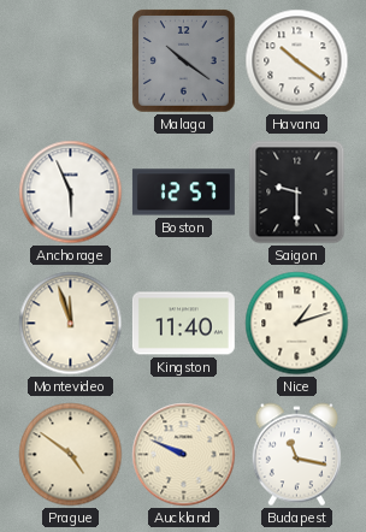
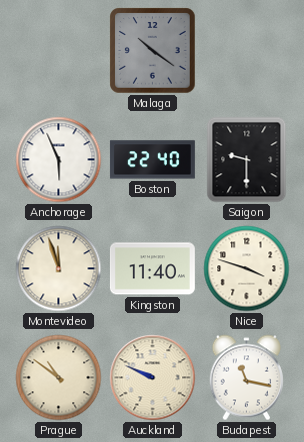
Havana: 10:21 -> none
Boston: 12:57 -> 22:40
Nice: 1:12 -> 3:48
Prague: 4:51 -> 10:51
